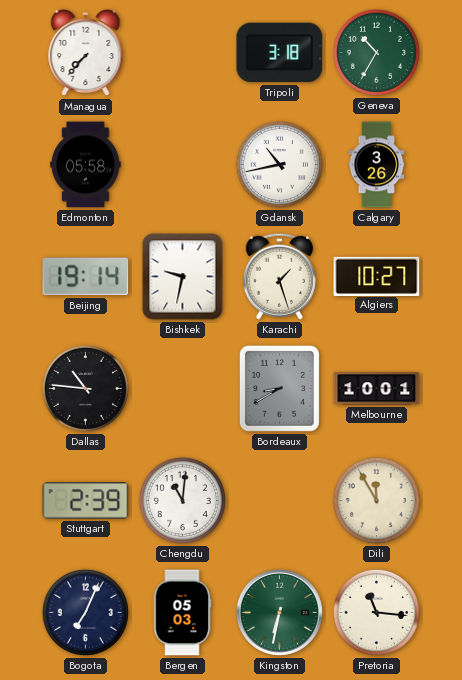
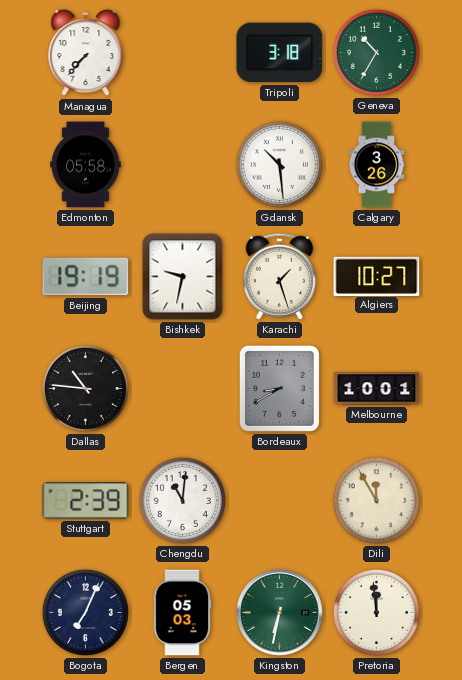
Gdansk: 10:43 -> 10:29
Beijing: 19:14 -> 19:19
Pretoria: 11:16 -> 11:59
